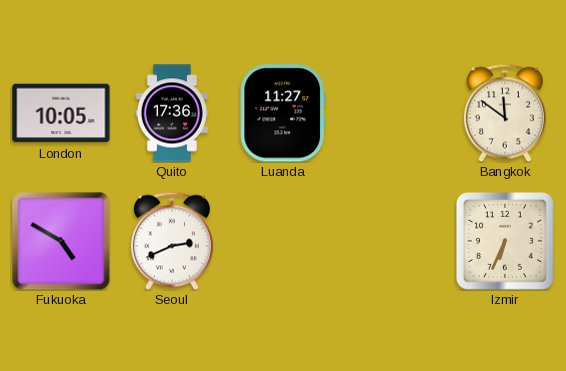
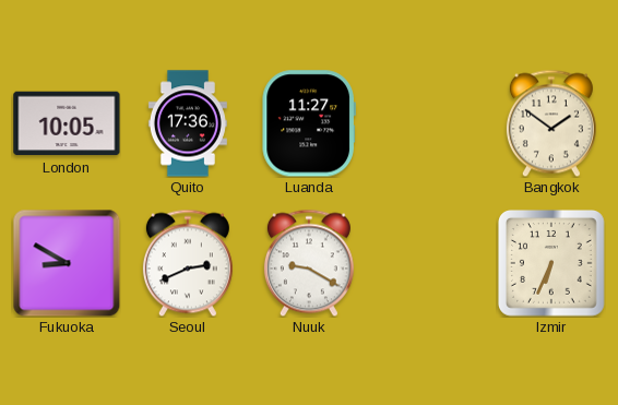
Bangkok: 11:51 -> 1:51
Fukuoka: 4:50 -> 8:50
Nuuk: none -> 9:20
